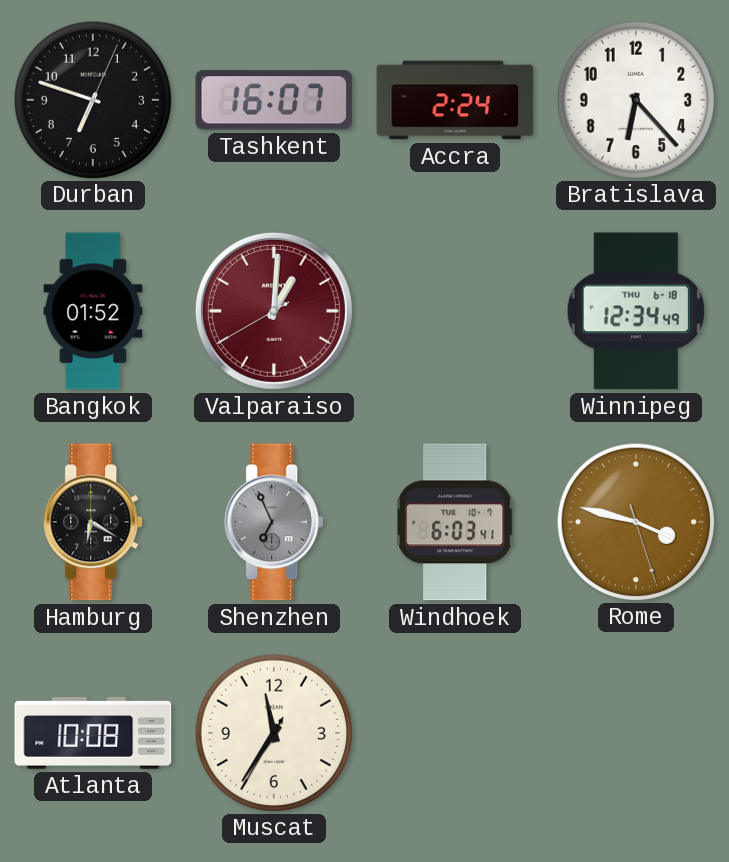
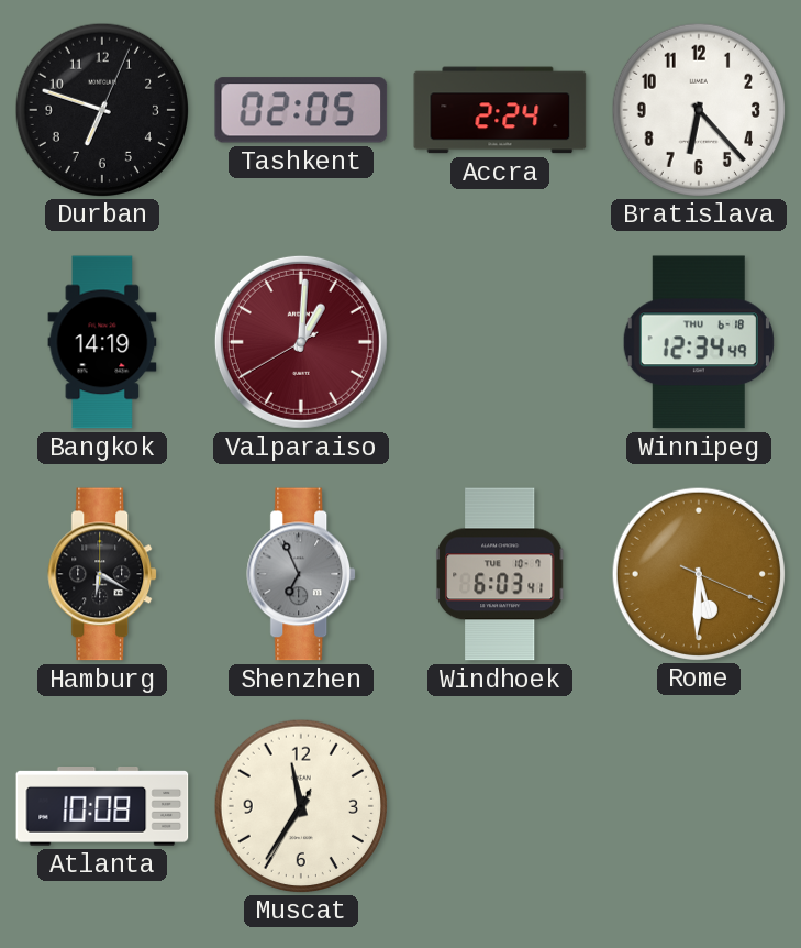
Tashkent: 16:07 -> 02:05
Bangkok: 01:52 -> 14:19
Rome: 3:47 -> 5:30
